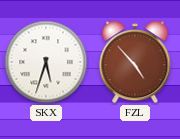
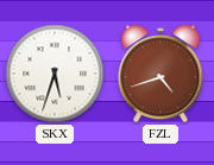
FZL: 4:53 -> 4:42
